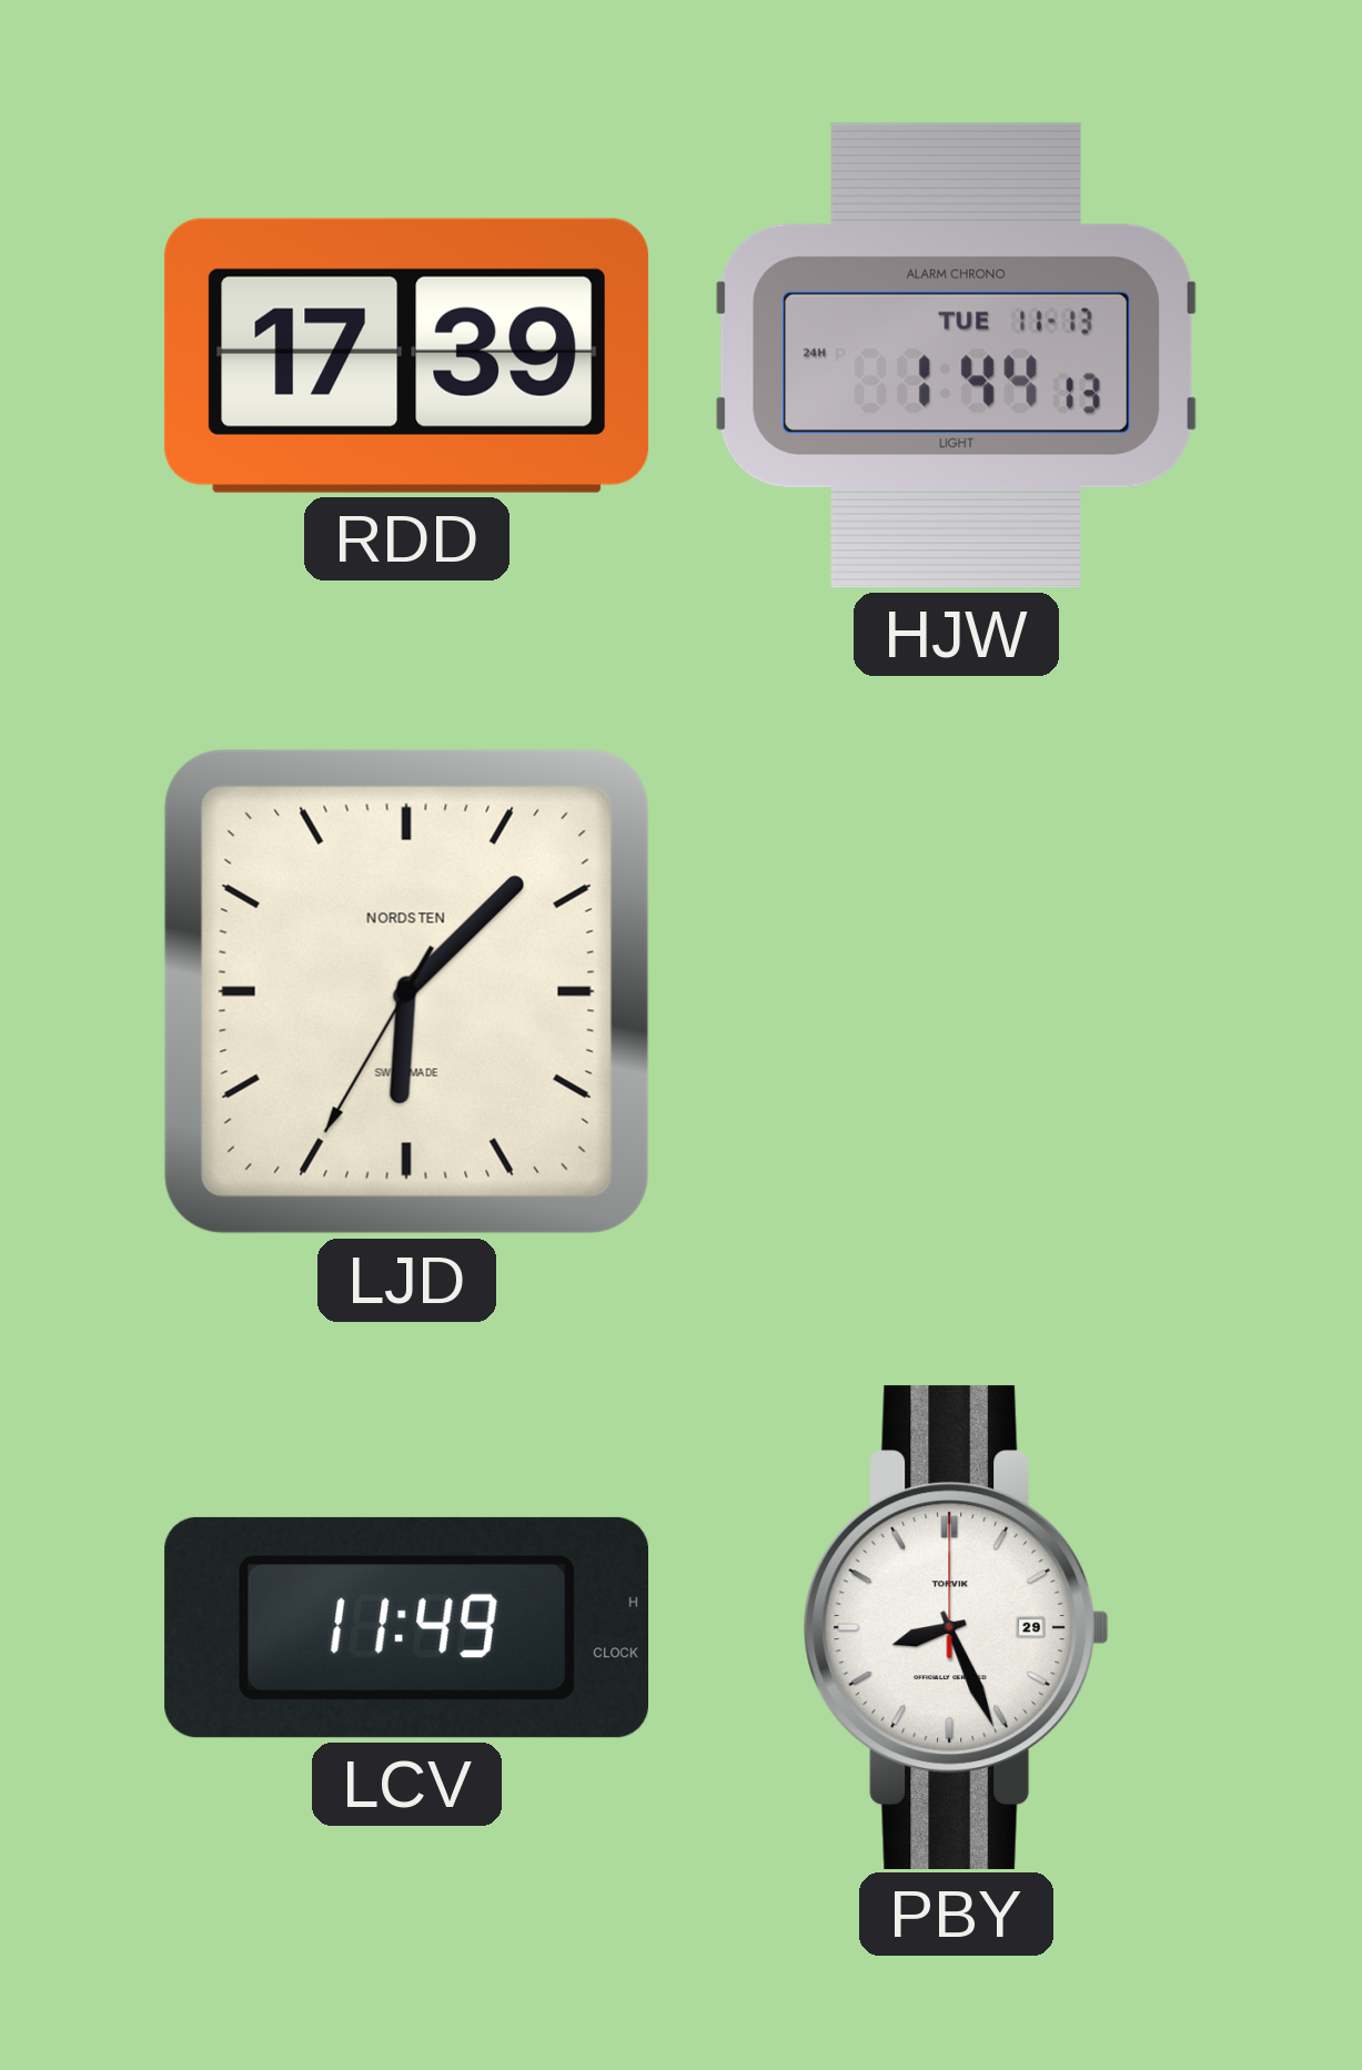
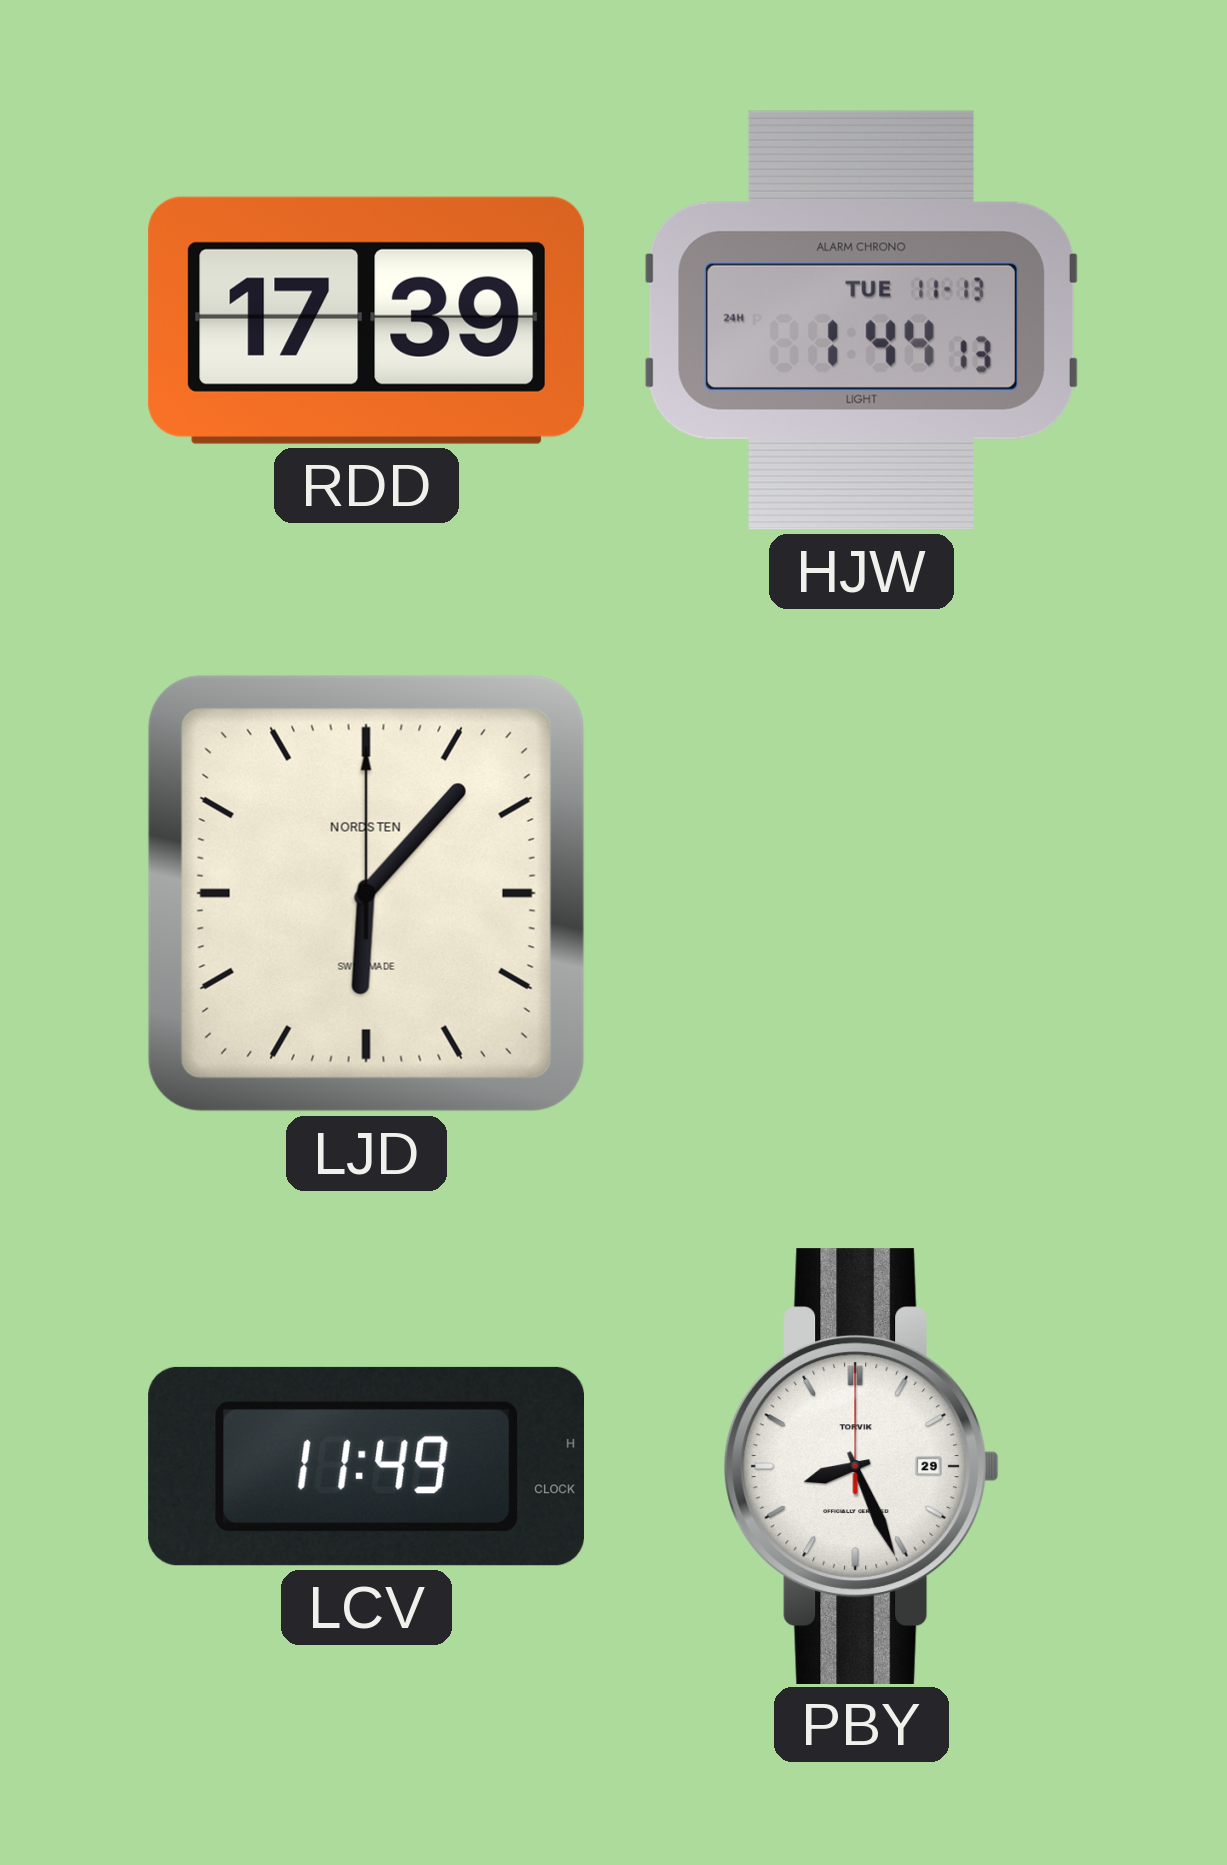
LJD: 6:07:35 -> 6:07:00
